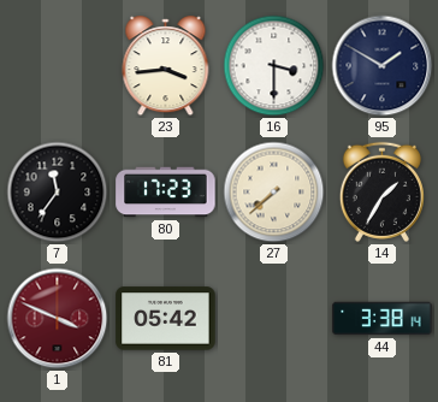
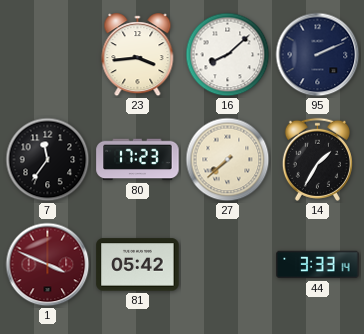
16: 3:30 -> 8:08
95: 1:50 -> 2:11
44: 3:38 -> 3:33
